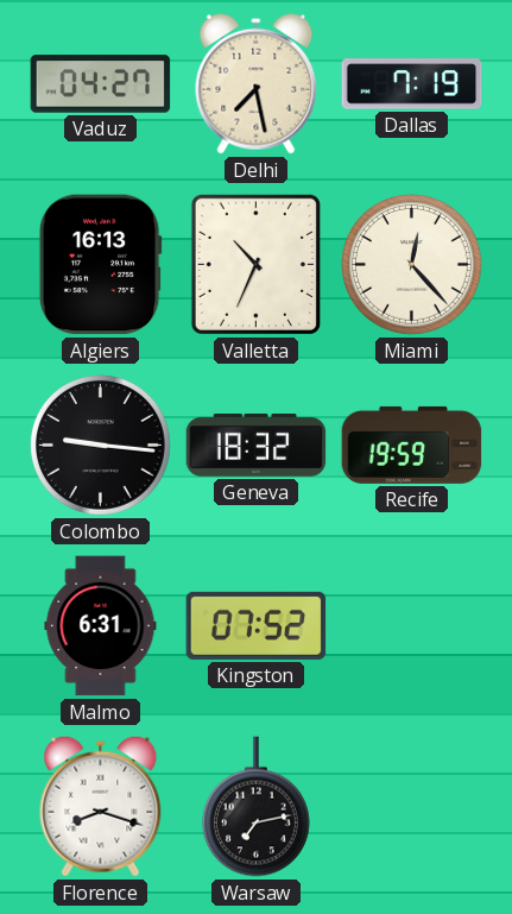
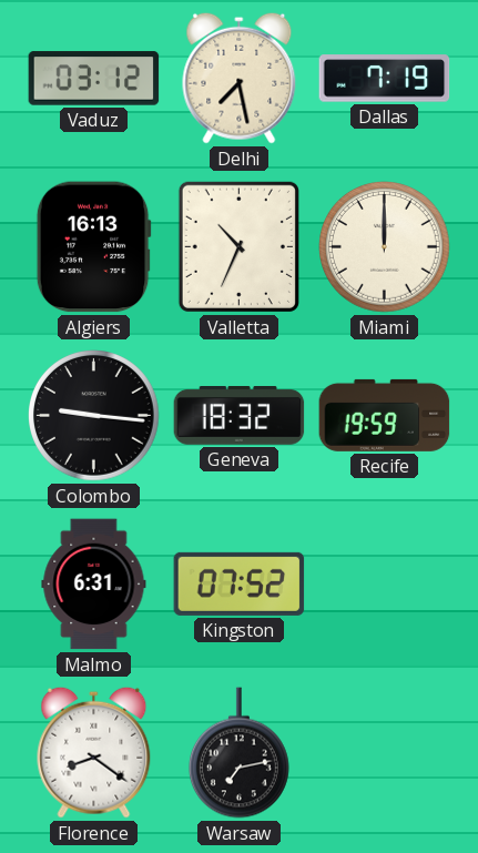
Vaduz: 04:27 -> 03:12
Miami: 12:23 -> 12:00
Florence: 8:18 -> 8:21
